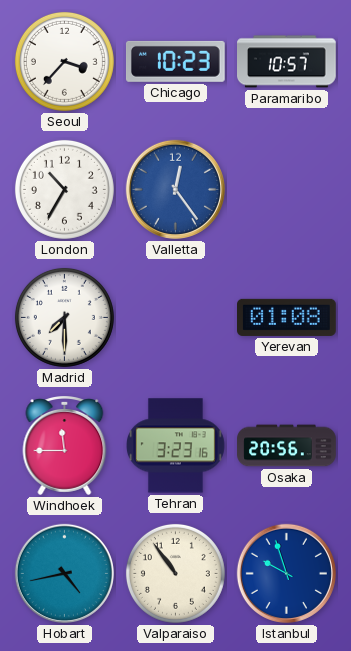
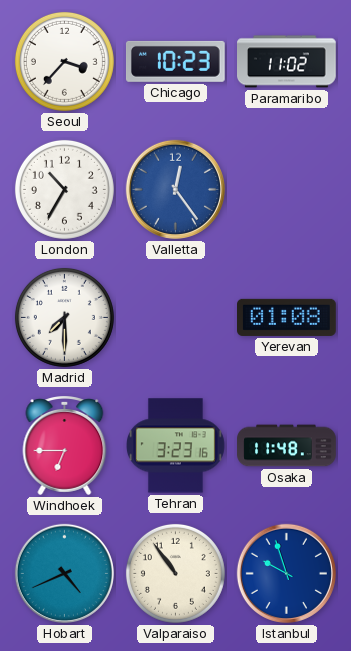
Paramaribo: 10:57 -> 11:02
Windhoek: 11:45 -> 6:45
Osaka: 20:56 -> 11:48
Hobart: 4:43 -> 4:41
